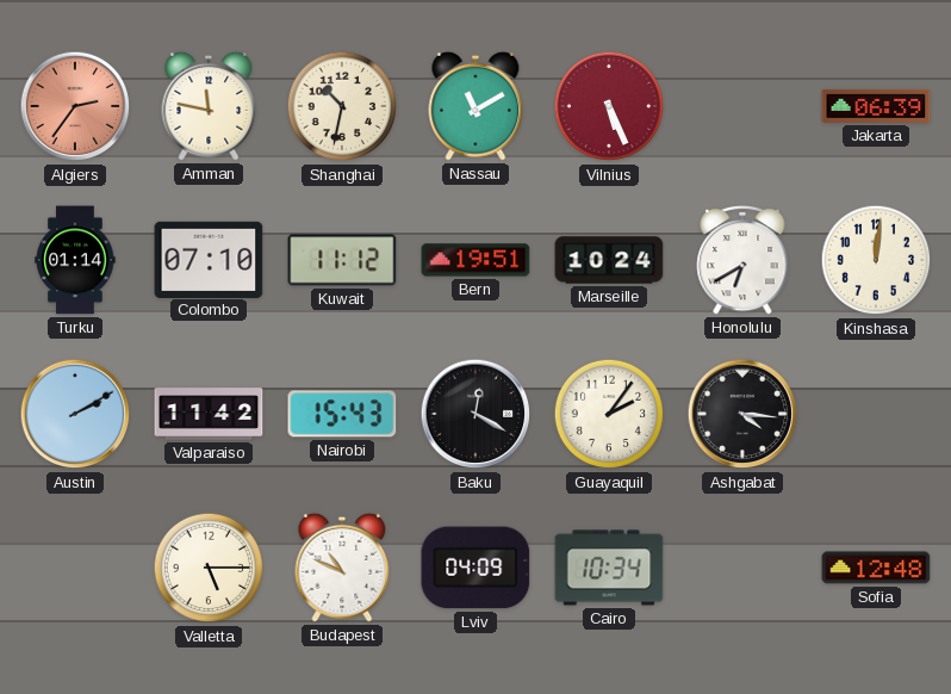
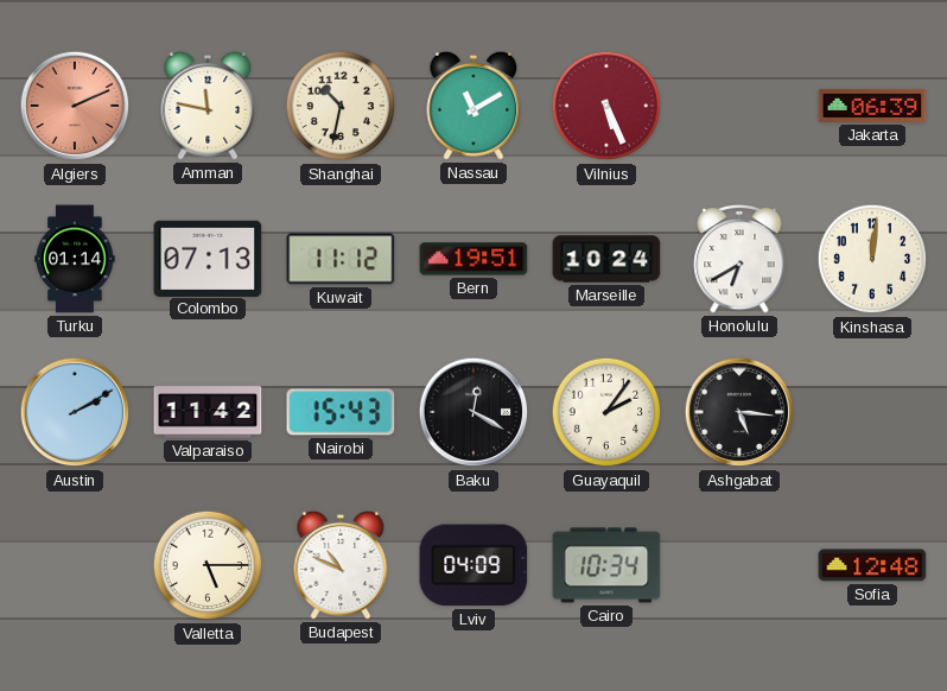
Algiers: 2:36 -> 2:11
Colombo: 07:10 -> 07:13
Ashgabat: 4:16 -> 5:16
